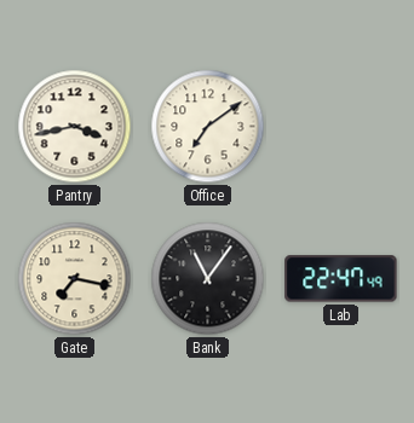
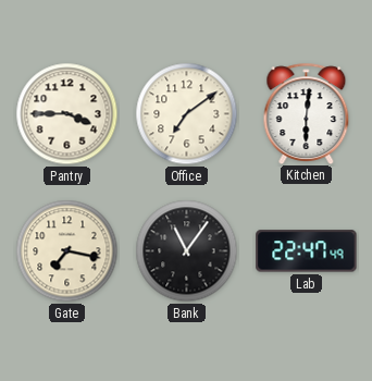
Pantry: 3:43 -> 3:45
Kitchen: none -> 6:01
